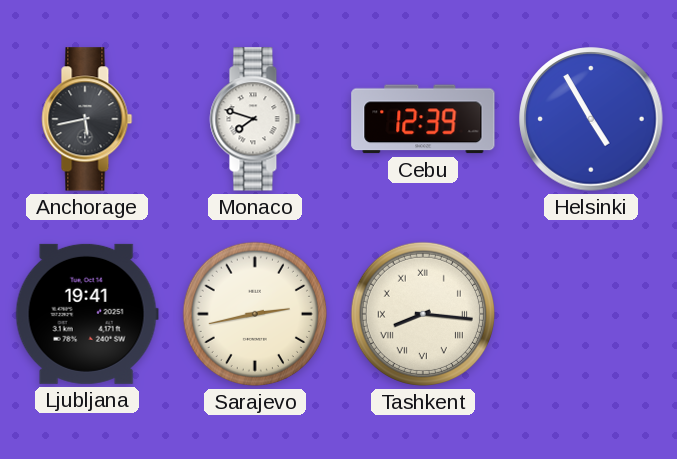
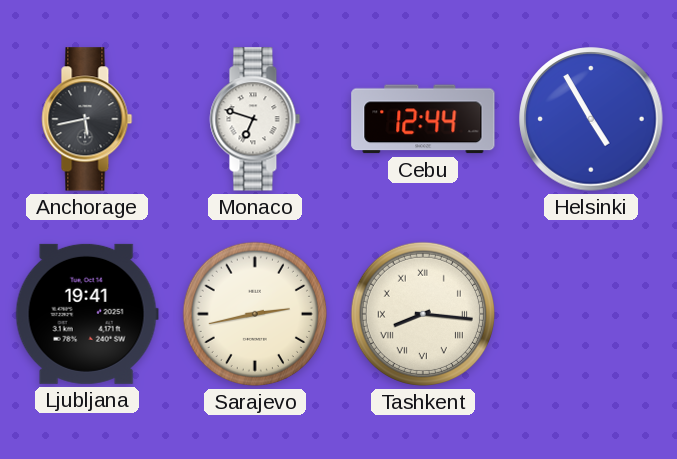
Monaco: 7:48 -> 6:48
Cebu: 12:39 -> 12:44
